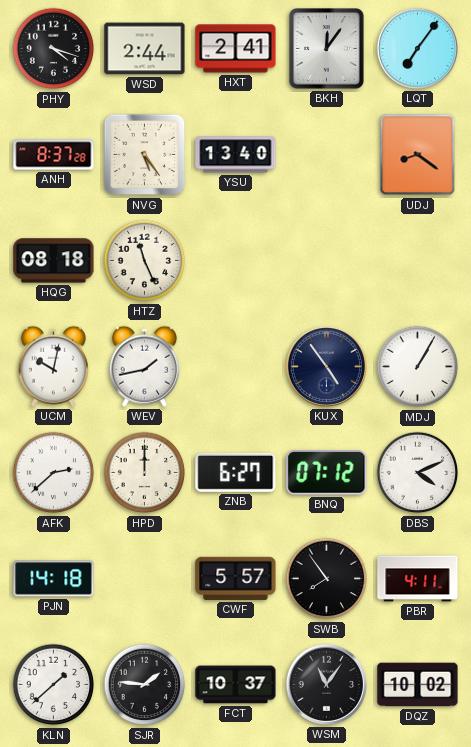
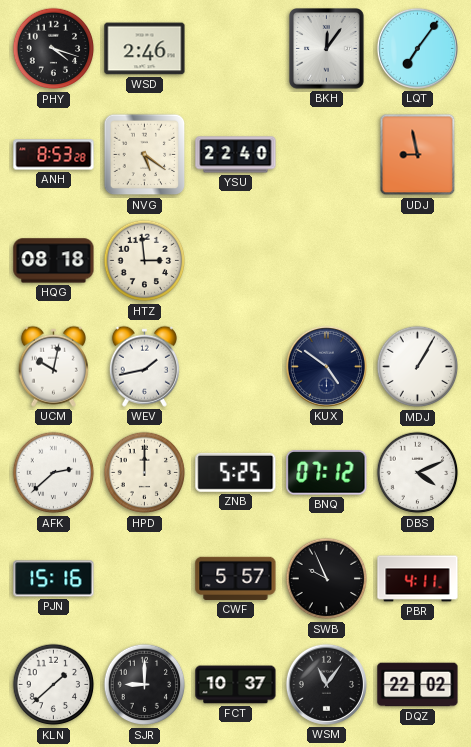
WSD: 2:44 -> 2:46
HXT: 2:41 -> none
ANH: 8:37 -> 8:53
NVG: 5:24 -> 5:21
YSU: 13:40 -> 22:40
UDJ: 8:21 -> 8:58
HTZ: 11:26 -> 2:59
KUX: 4:54 -> 4:51
ZNB: 6:27 -> 5:25
PJN: 14:18 -> 15:16
SWB: 7:54 -> 9:56
SJR: 1:46 -> 9:00
DQZ: 10:02 -> 22:02
